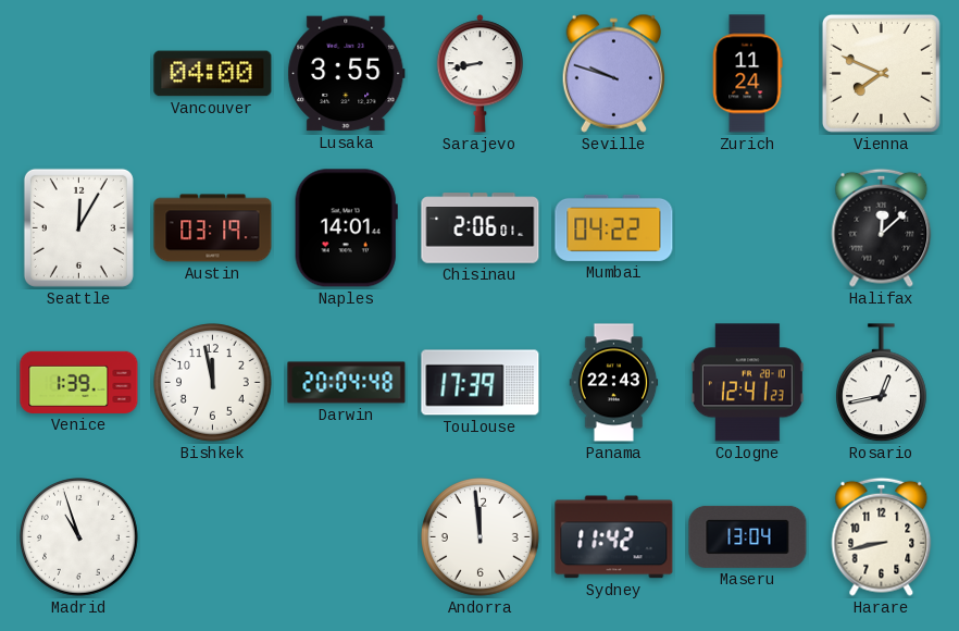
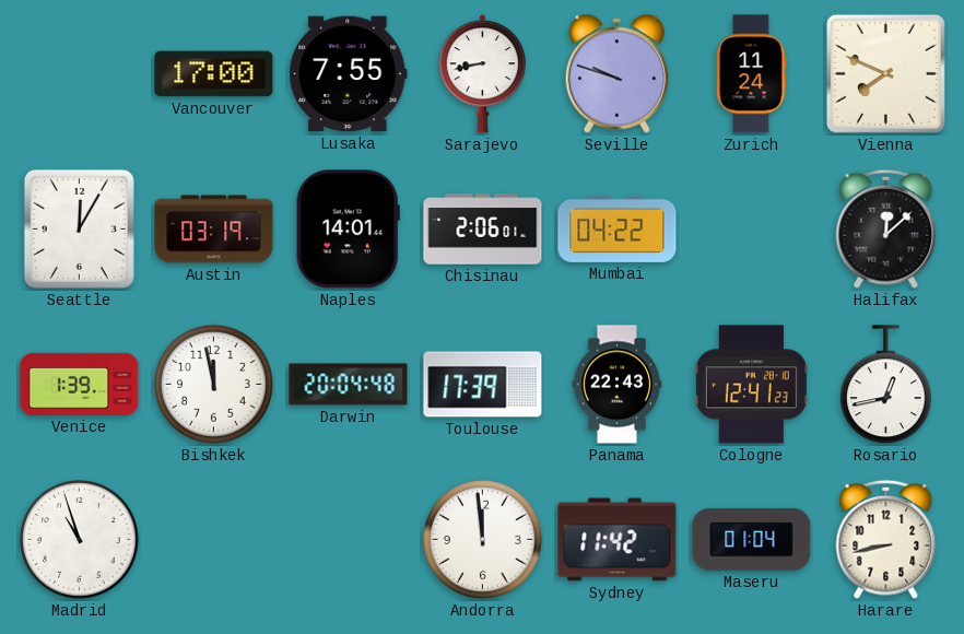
Vancouver: 04:00 -> 17:00
Lusaka: 3:55 -> 7:55
Maseru: 13:04 -> 01:04
